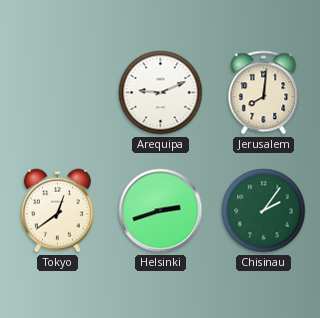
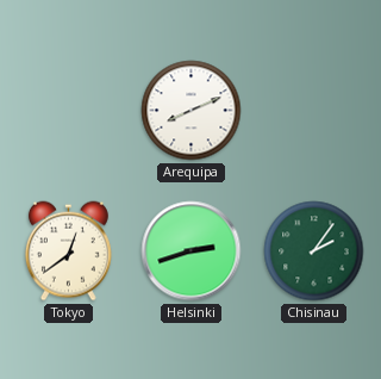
Arequipa: 9:11 -> 8:11
Jerusalem: 8:01 -> none
